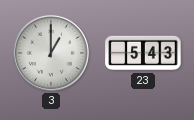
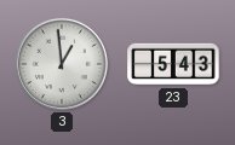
3: 1:00 -> 12:59
